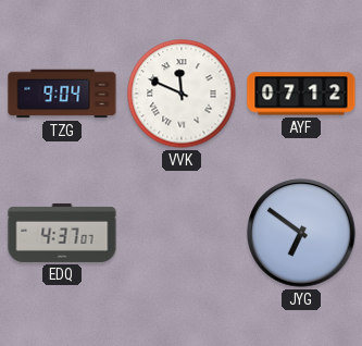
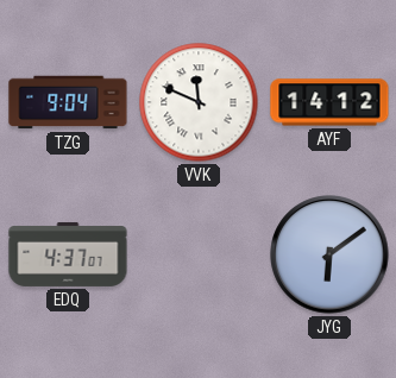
AYF: 07:12 -> 14:12
JYG: 6:51 -> 6:09
